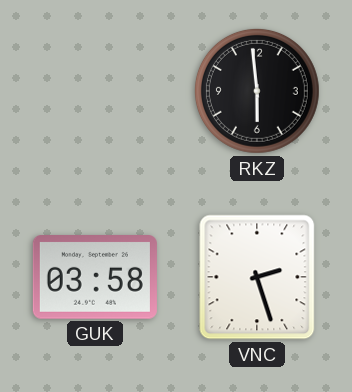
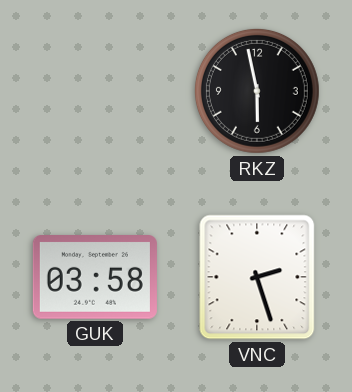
RKZ: 5:59 -> 5:58
